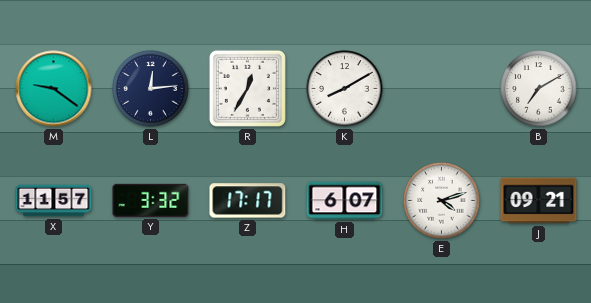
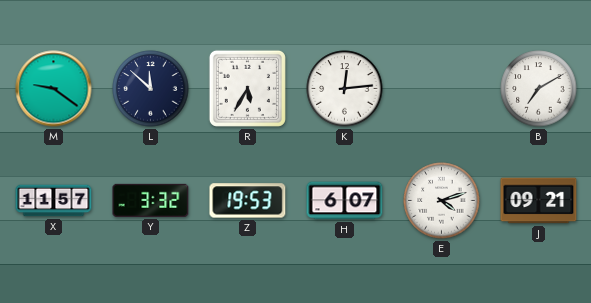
L: 12:14 -> 11:52
R: 12:35 -> 5:35
K: 8:10 -> 12:14
Z: 17:17 -> 19:53
